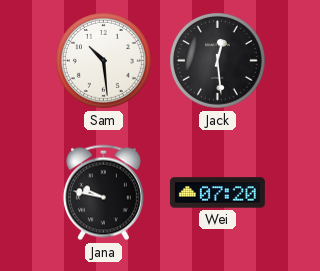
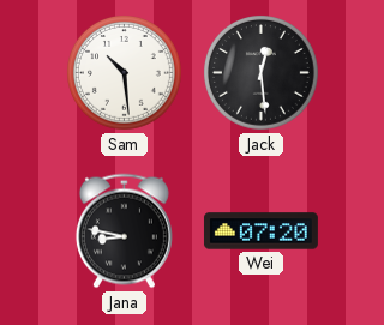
Jana: 9:47 -> 8:47
